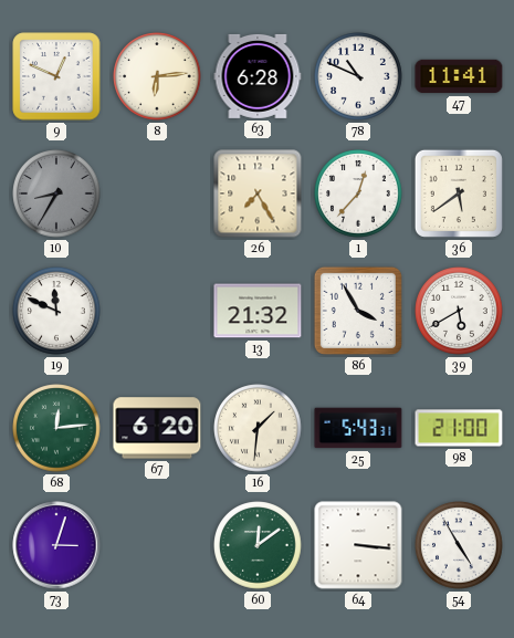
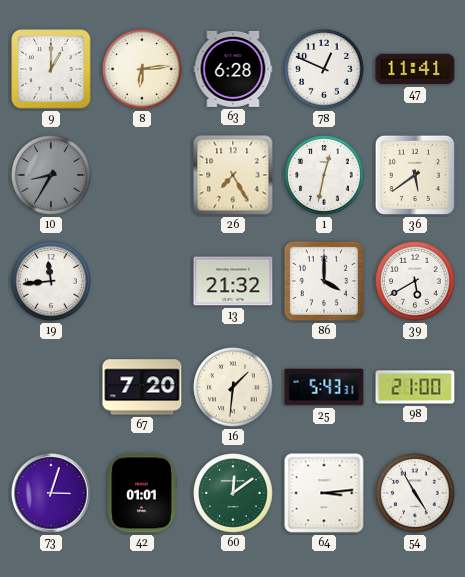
9: 12:49 -> 1:00
78: 10:49 -> 12:49
1: 12:37 -> 12:32
19: 11:49 -> 11:44
86: 3:55 -> 4:00
68: 12:14 -> none
67: 6:20 -> 7:20
42: none -> 01:01
64: 3:16 -> 3:14
